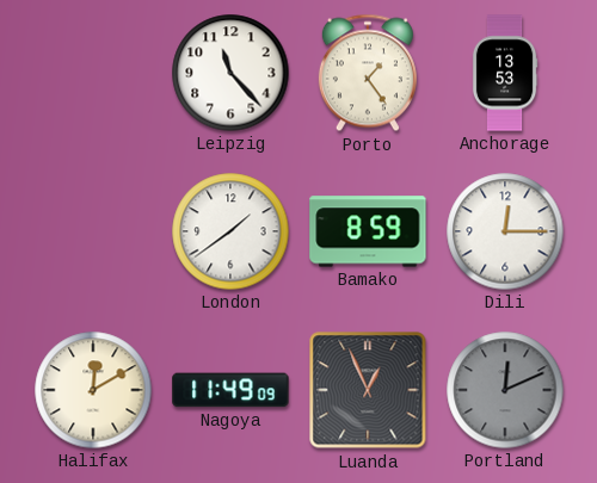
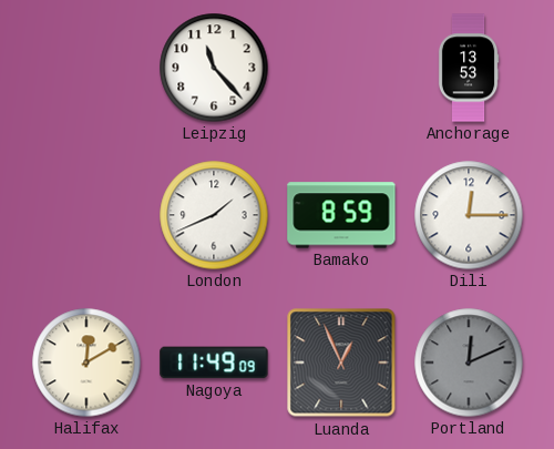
Porto: 1:24 -> none
London: 1:39 -> 1:41
